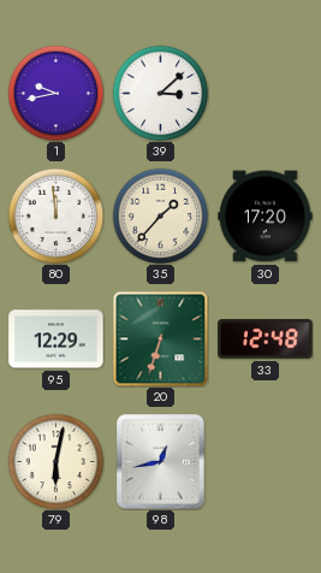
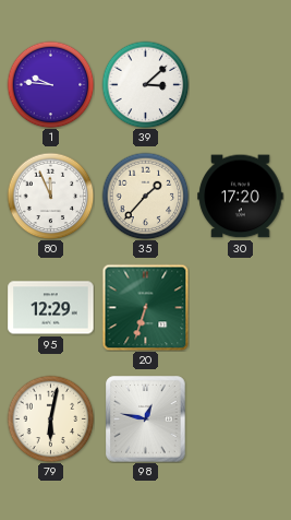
1: 9:43 -> 9:46
80: 11:59 -> 11:56
33: 12:48 -> none
98: 12:43 -> 12:47
